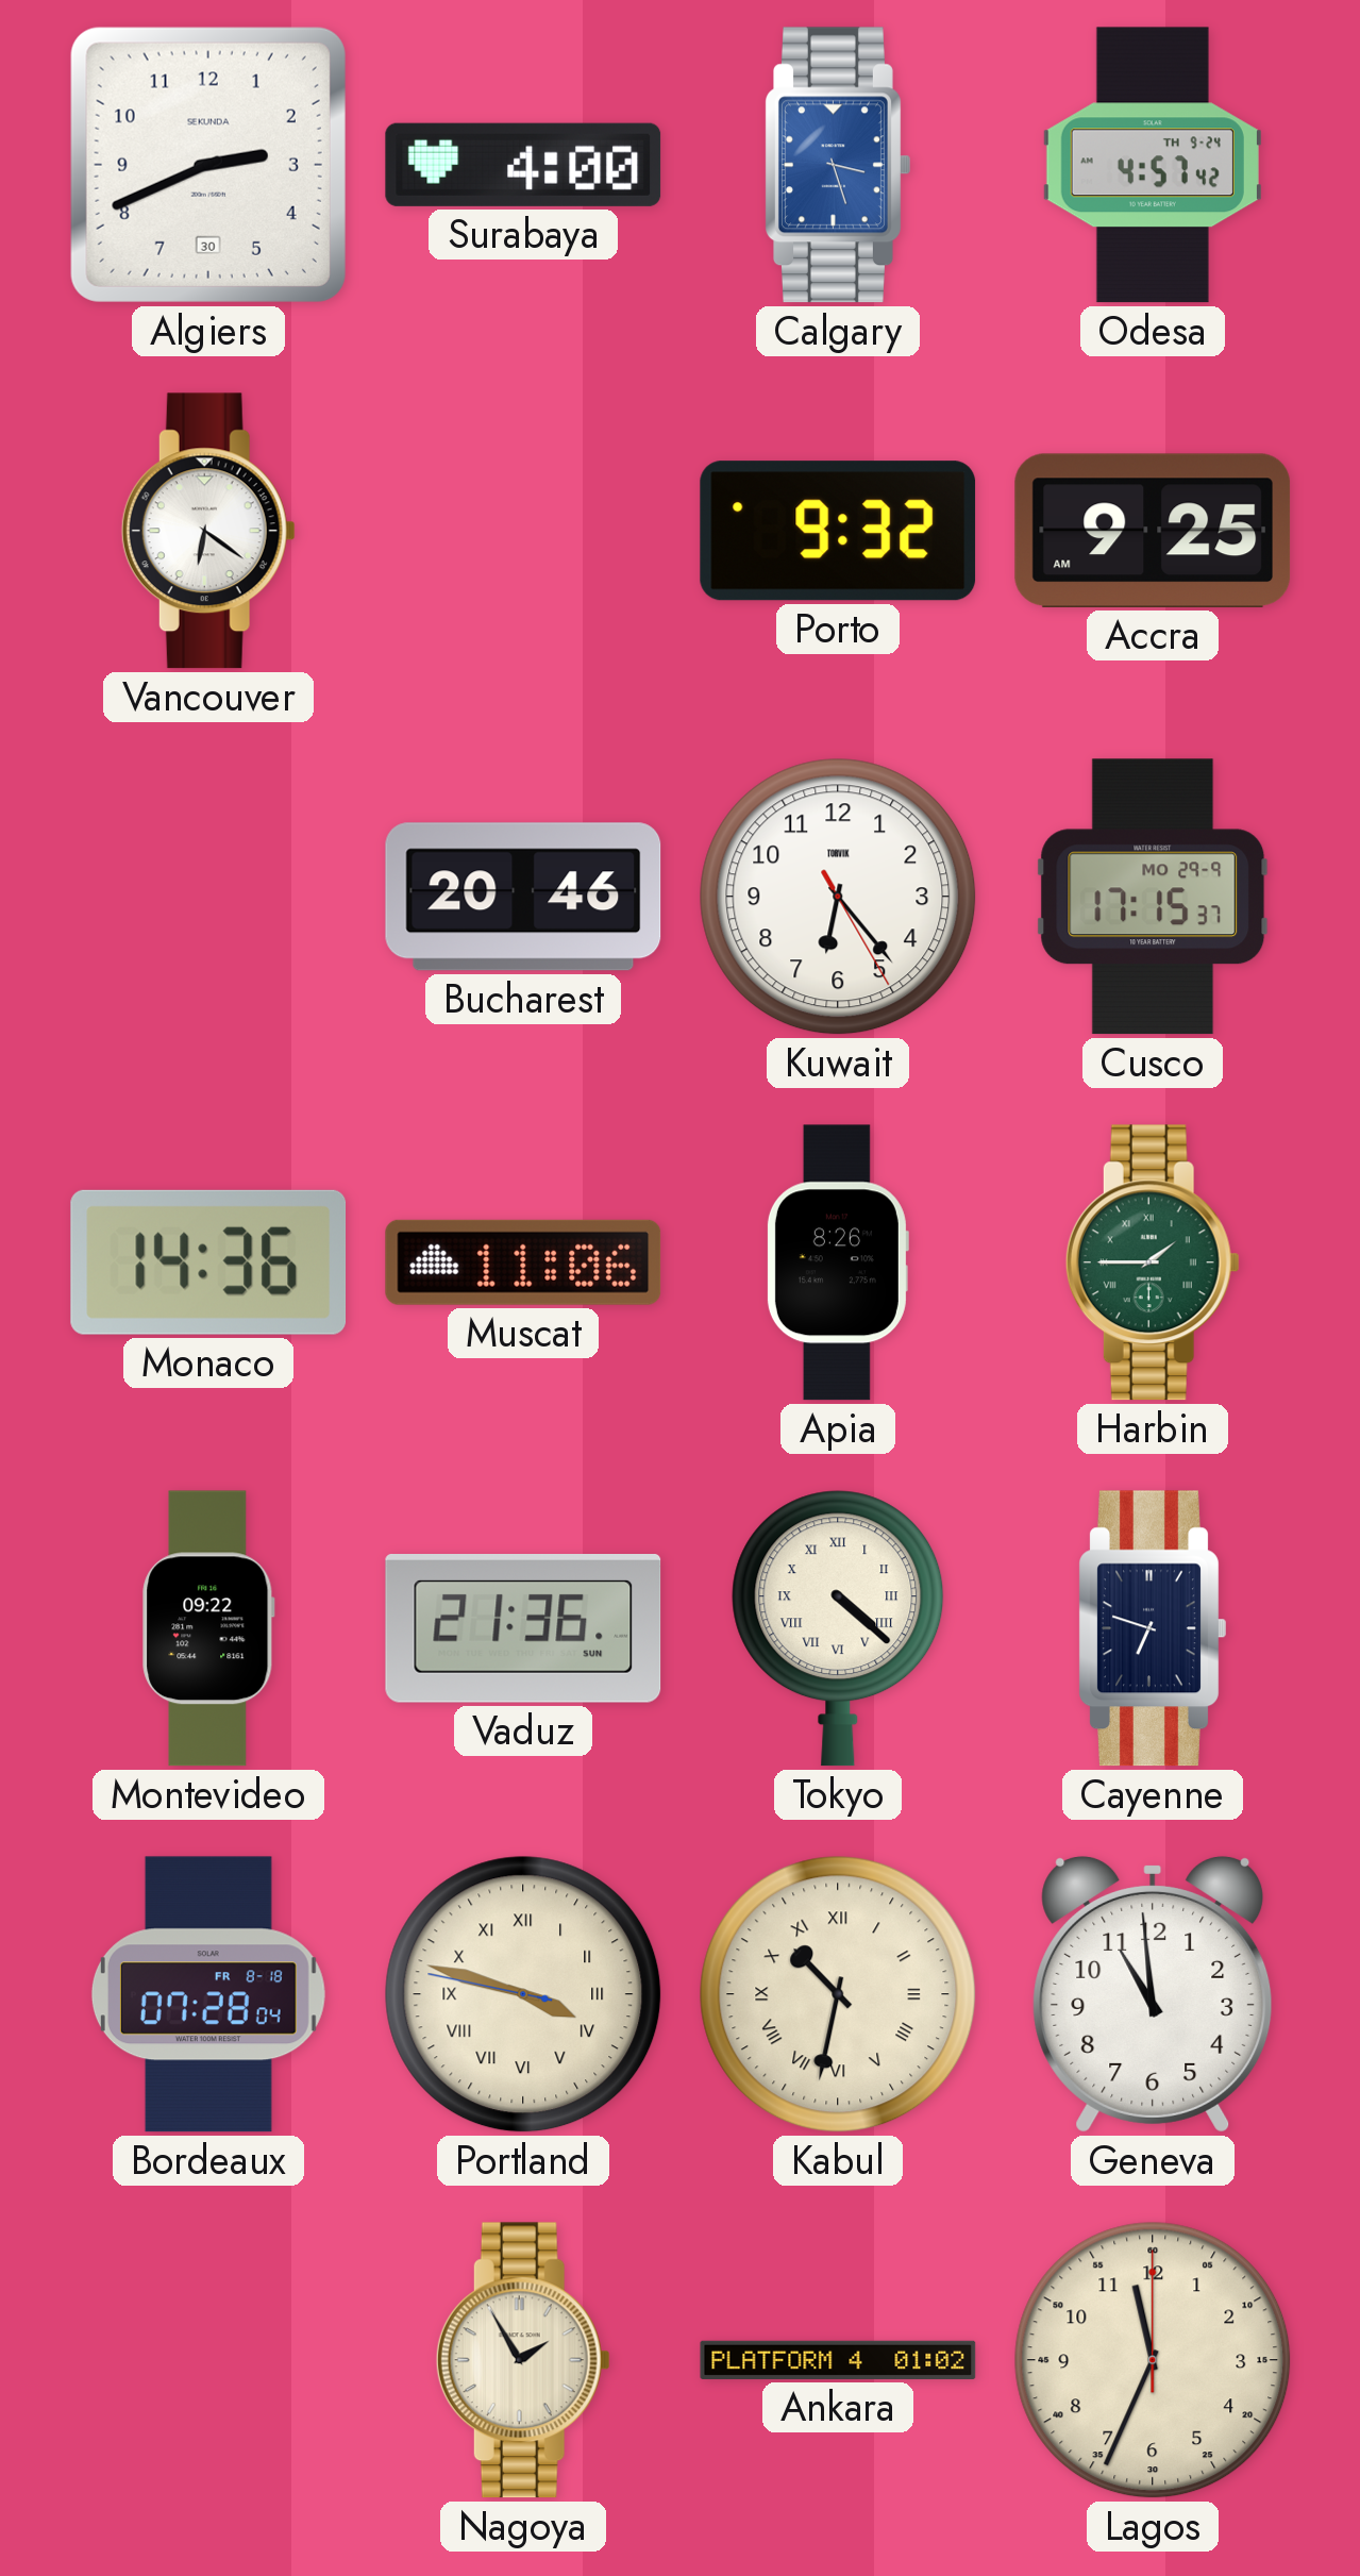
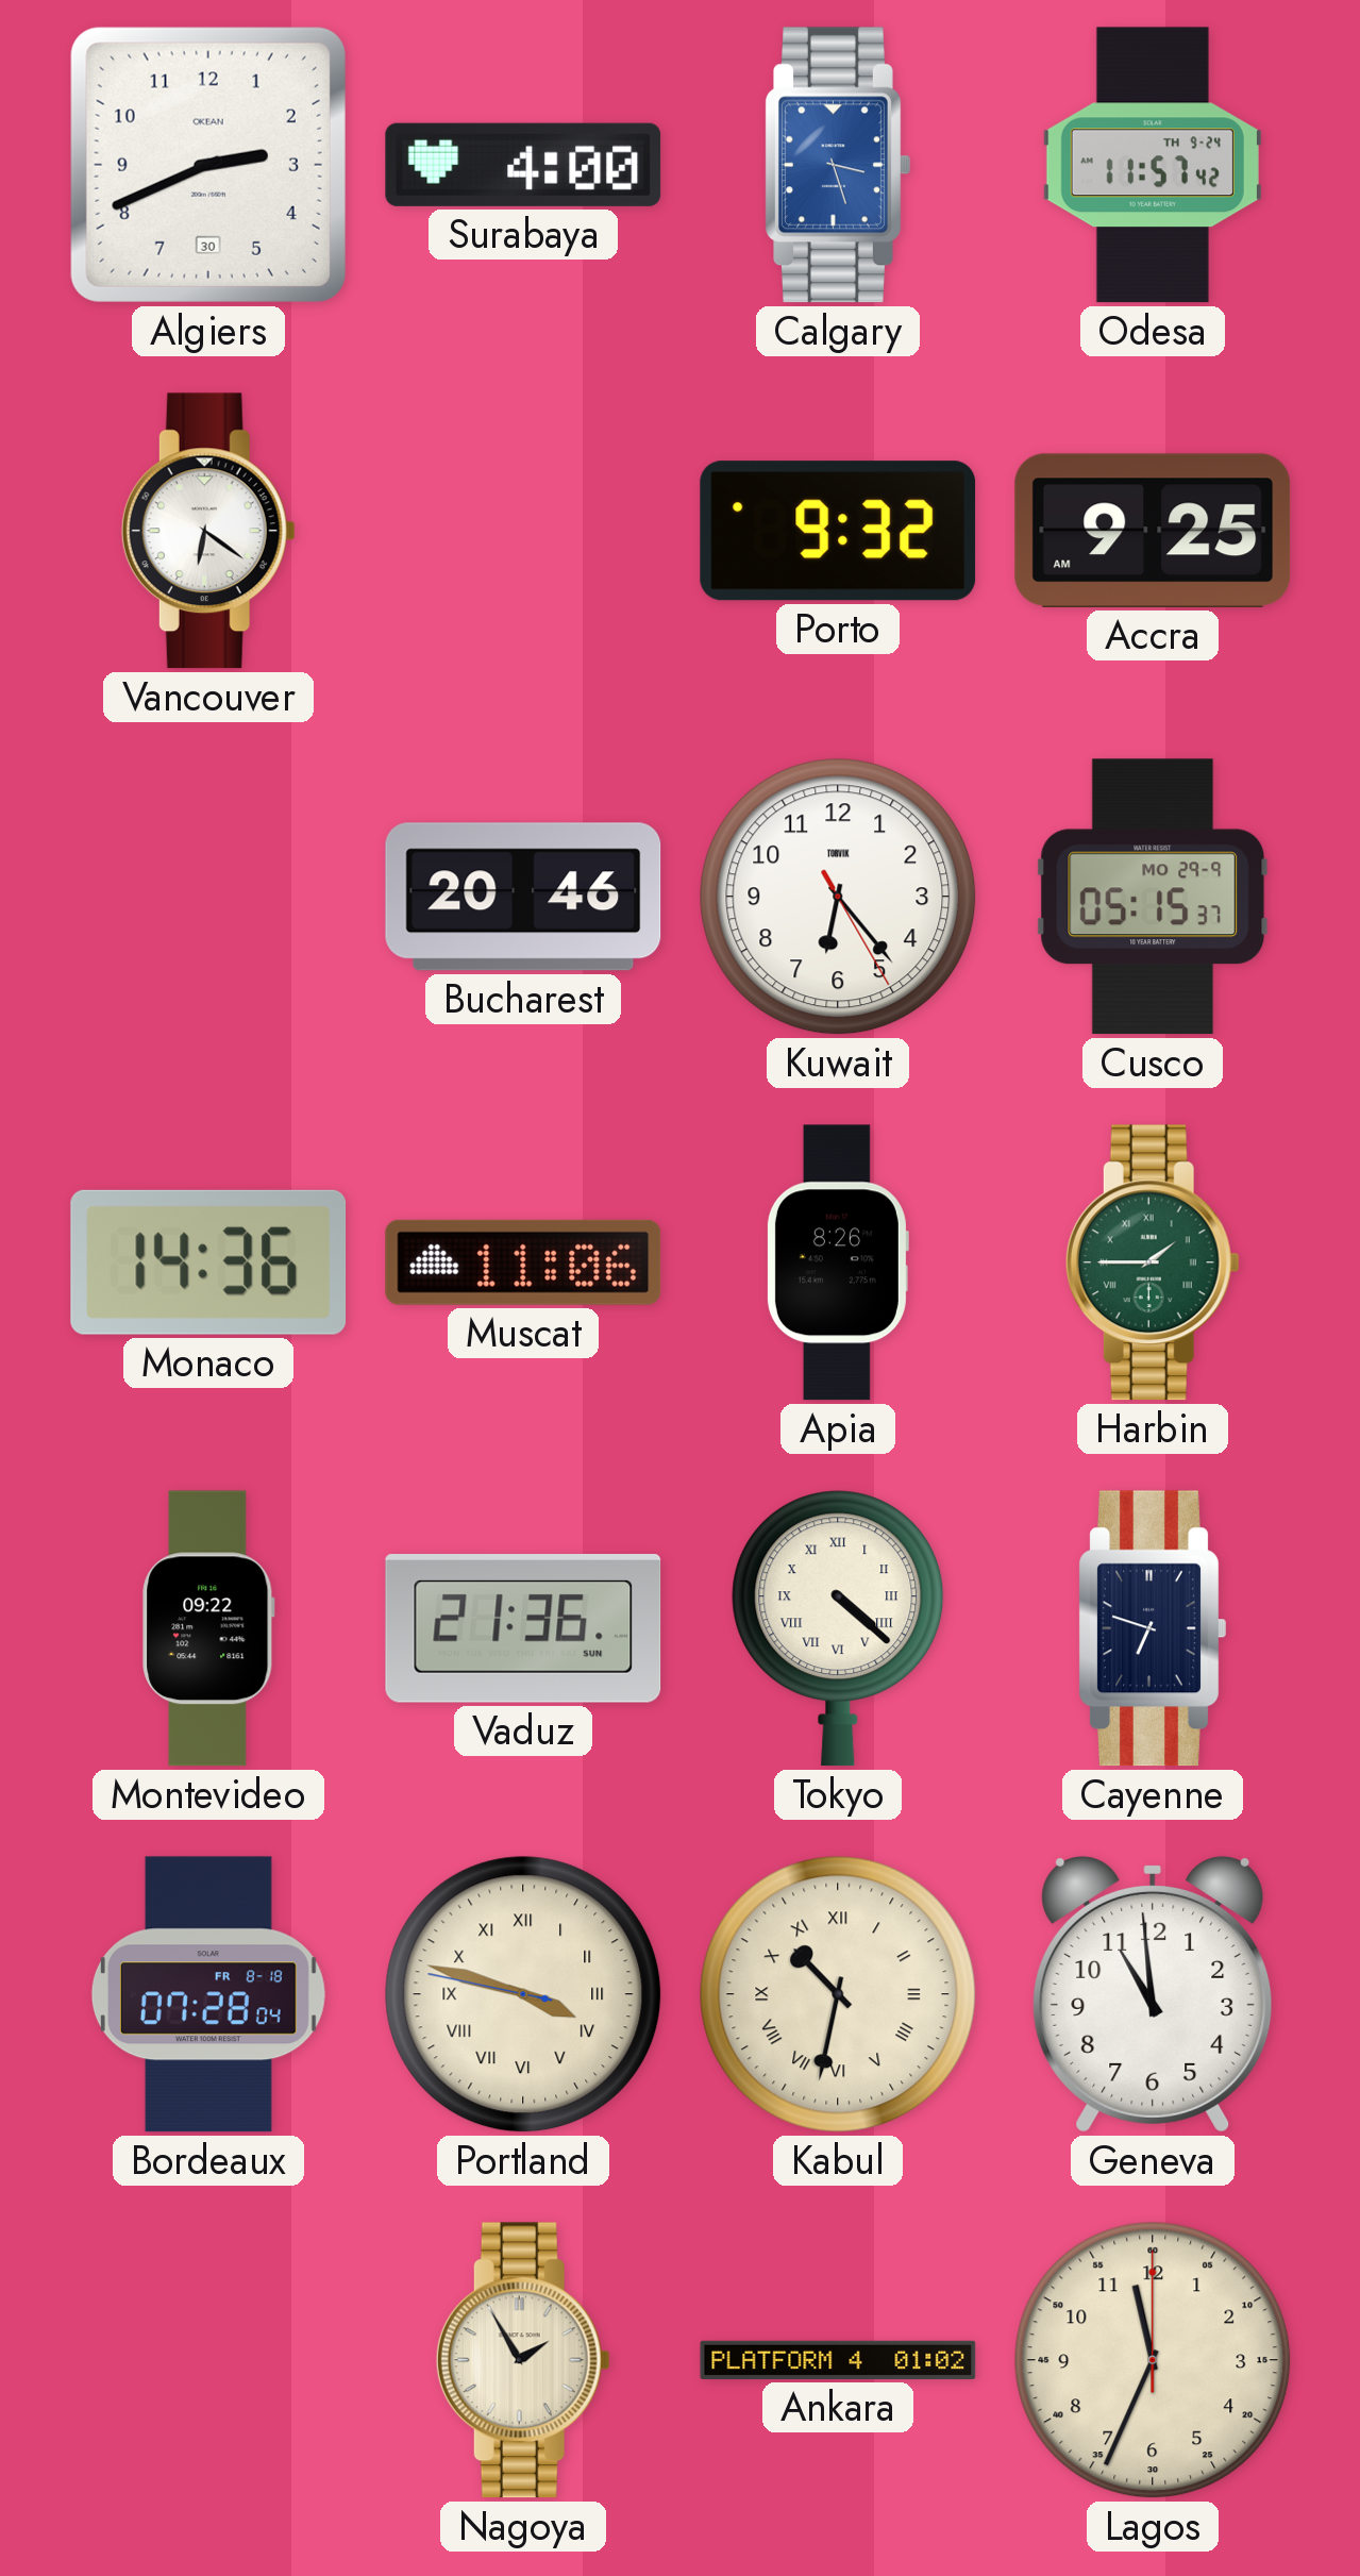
Algiers brand: SEKUNDA -> OKEAN
Odesa: 4:57 -> 11:57
Cusco: 17:15 -> 05:15
